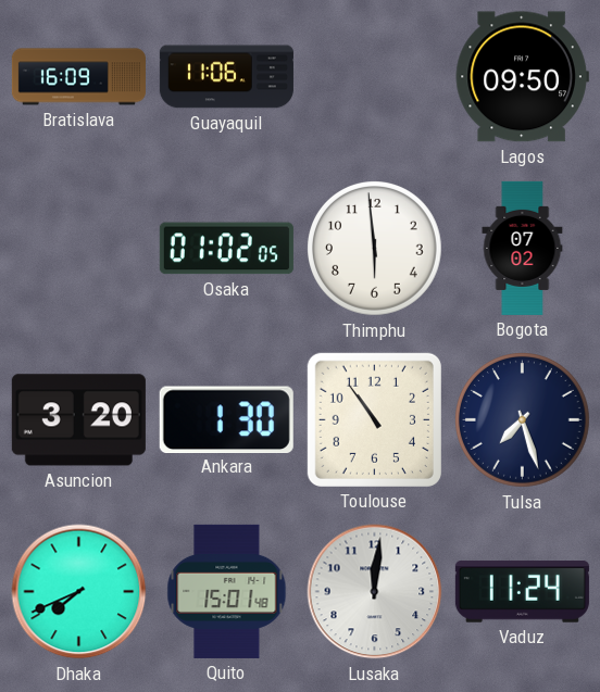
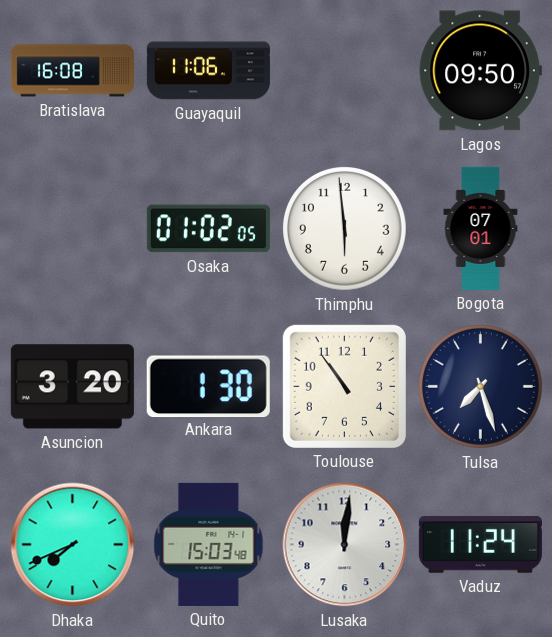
Bratislava: 16:09 -> 16:08
Bogota: 07:02 -> 07:01
Quito: 15:01 -> 15:03
